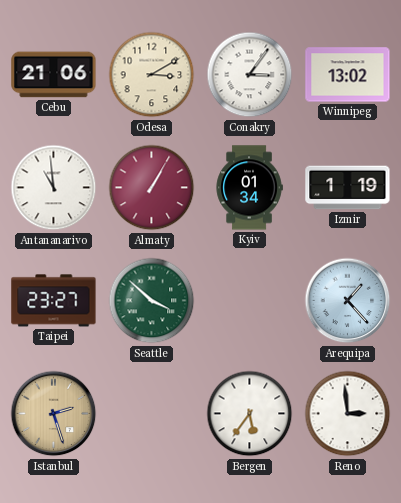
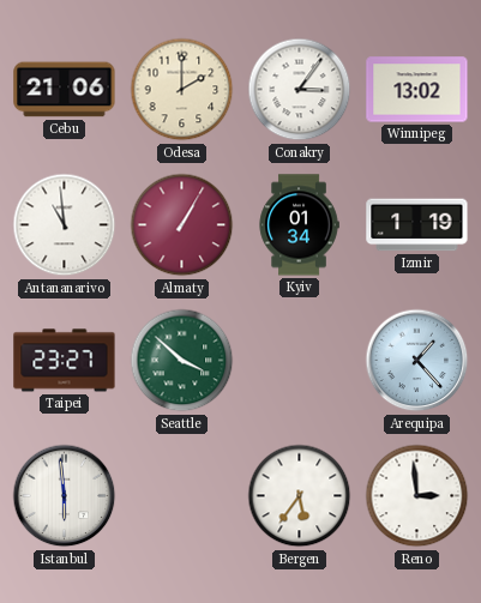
Odesa: 3:10 -> 2:00
Istanbul: 2:27 -> 5:59
Istanbul dial: champagne -> white
